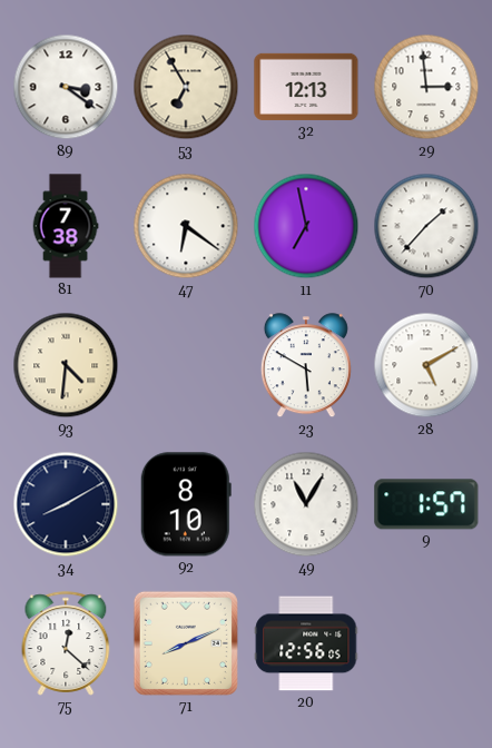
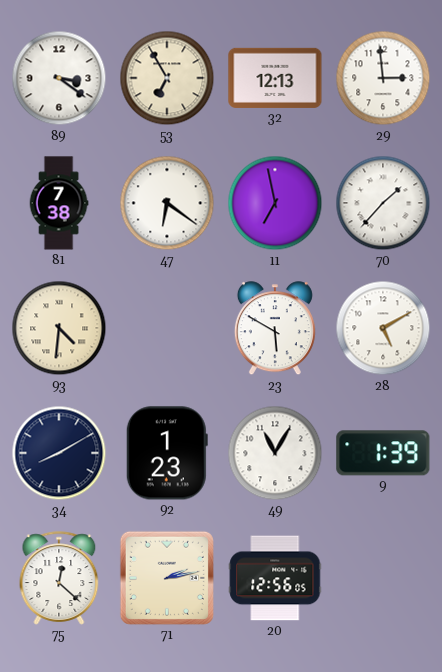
92: 8:10 -> 1:23
9: 1:57 -> 1:39
71: 8:11 -> 2:13
